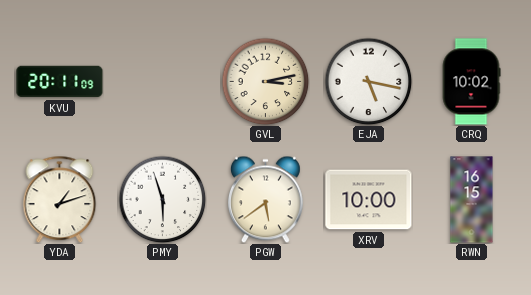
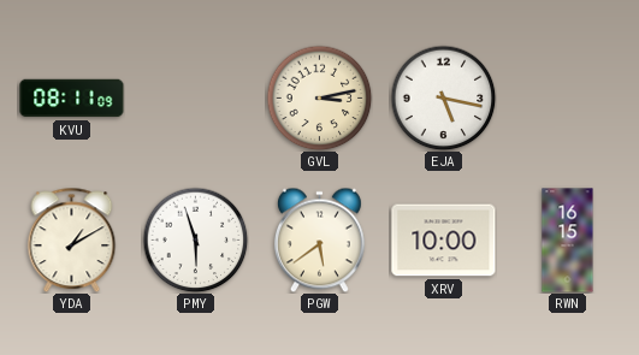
KVU: 20:11 -> 08:11
CRQ: 10:02 -> none
YDA: 1:12 -> 1:10
